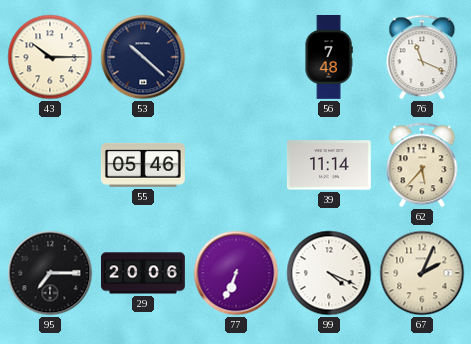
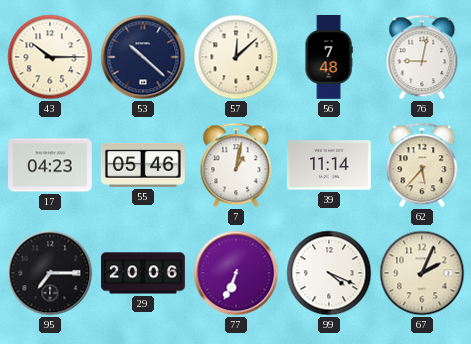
57: none -> 12:08
76: 11:19 -> 9:02
17: none -> 04:23
7: none -> 1:02
